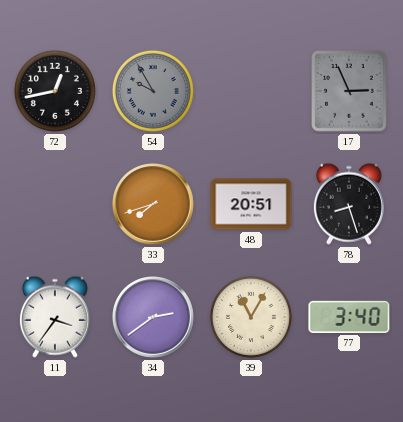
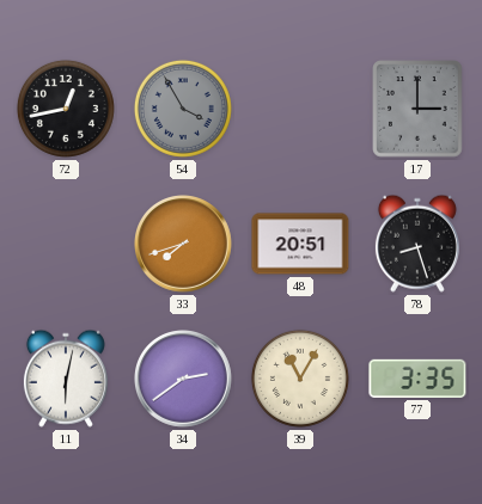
54: 9:55 -> 3:55
17: 2:56 -> 3:00
11: 3:36 -> 6:02
77: 3:40 -> 3:35
